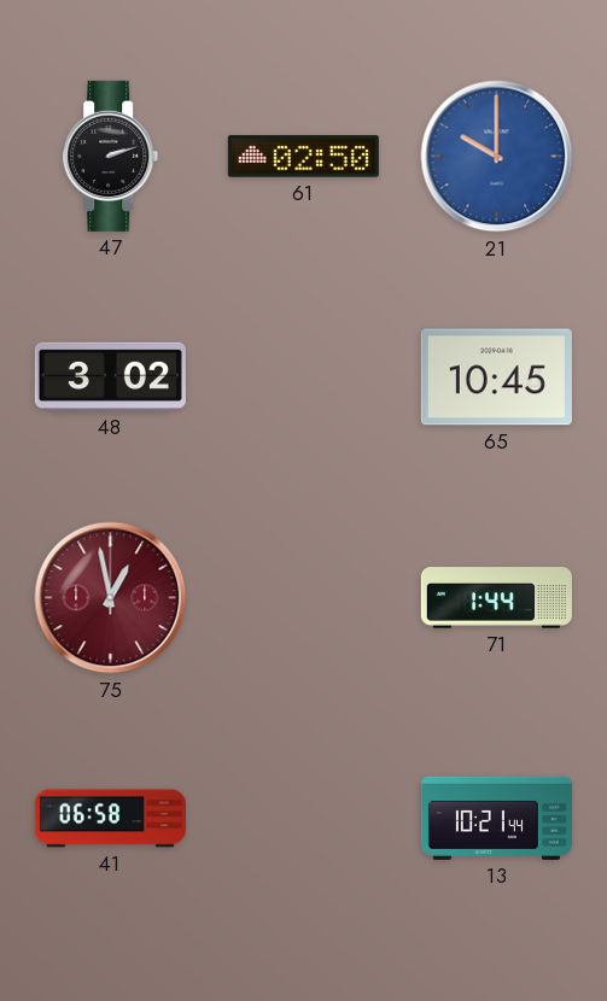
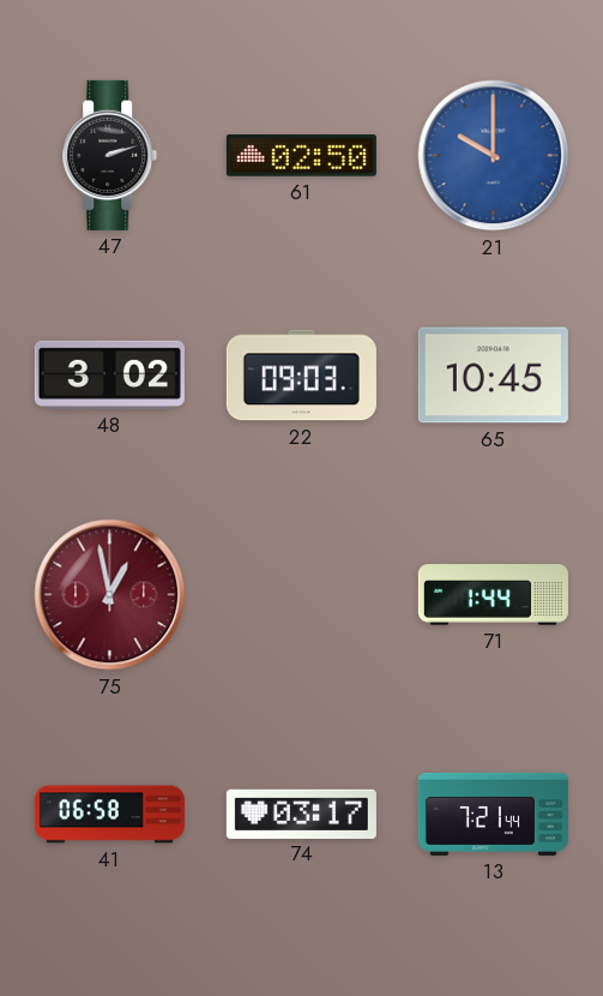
22: none -> 09:03
74: none -> 03:17
13: 10:21 -> 7:21
